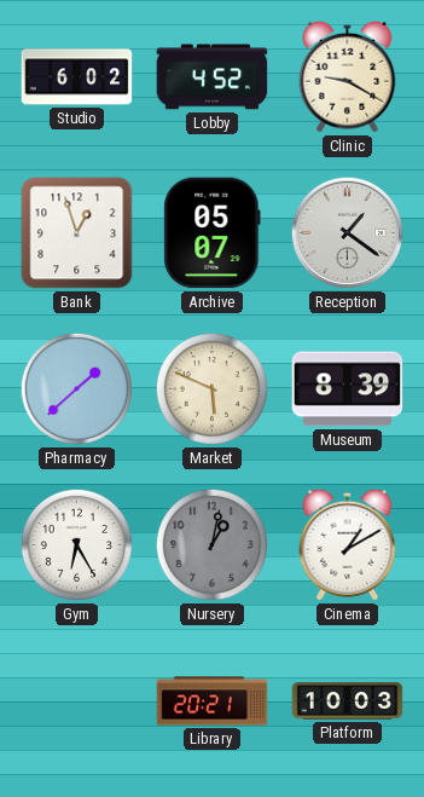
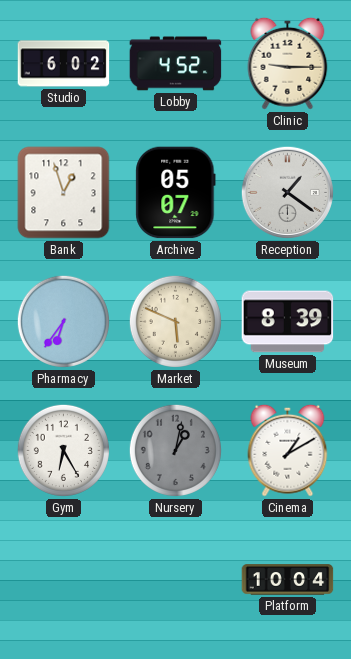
Clinic: 9:20 -> 9:15
Pharmacy: 1:38 -> 6:36
Library: 20:21 -> none
Platform: 10:03 -> 10:04
